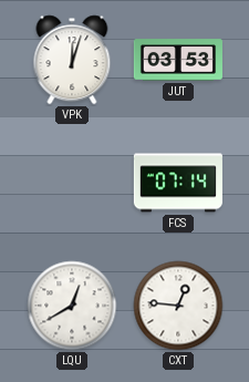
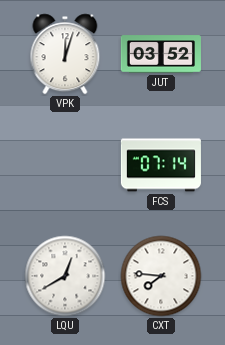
JUT: 03:53 -> 03:52
CXT: 12:46 -> 7:46
